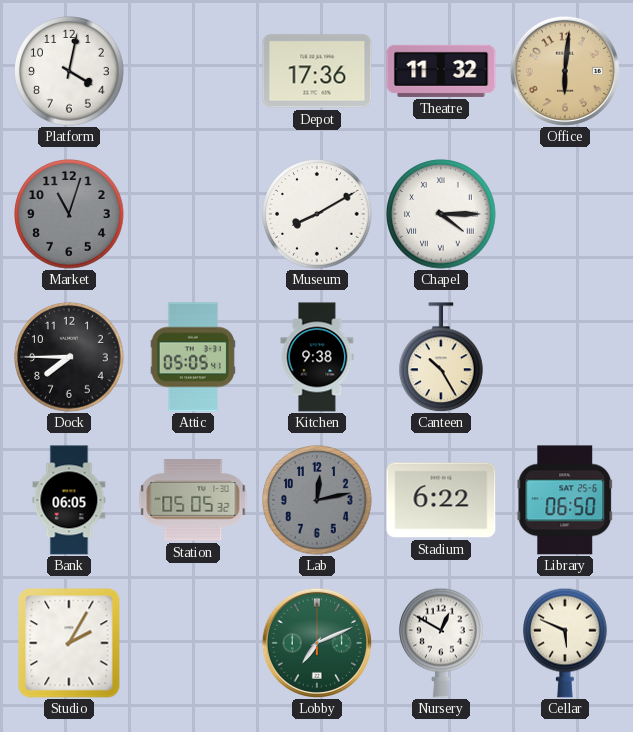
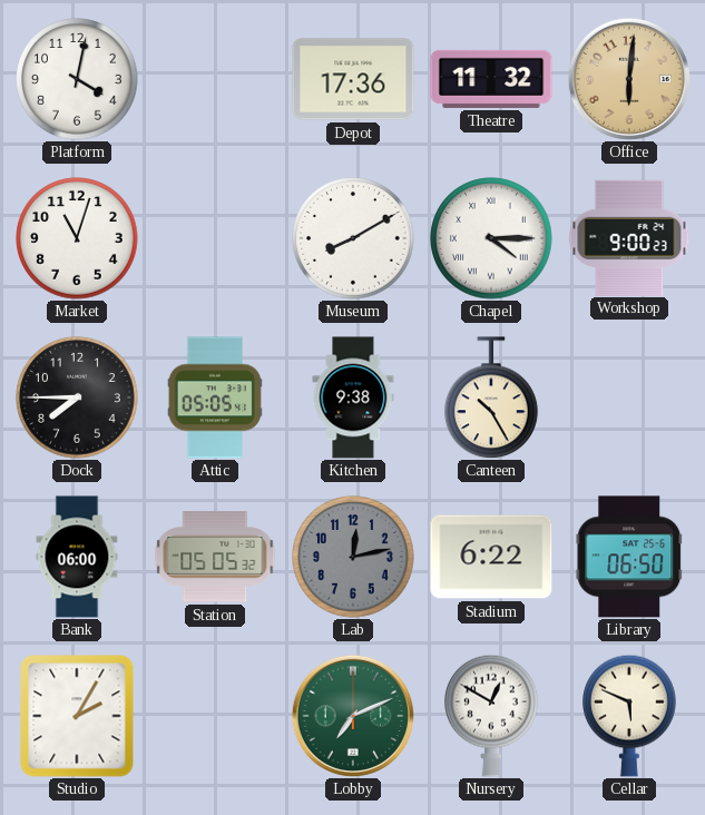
Market dial: grey -> white
Workshop: none -> 9:00
Bank: 06:05 -> 06:00
